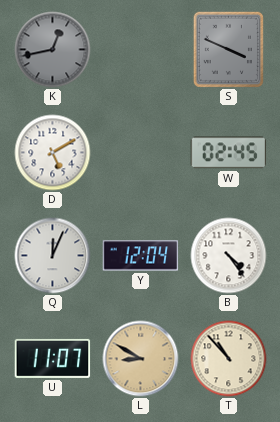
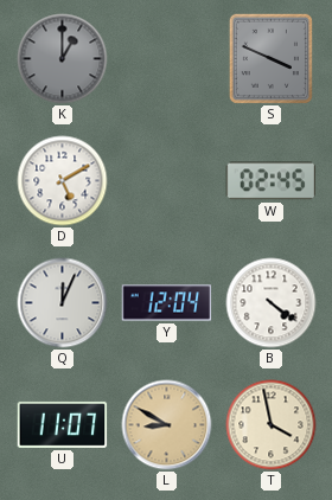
K: 12:43 -> 1:00
B: 4:24 -> 4:21
T: 10:53 -> 3:58
